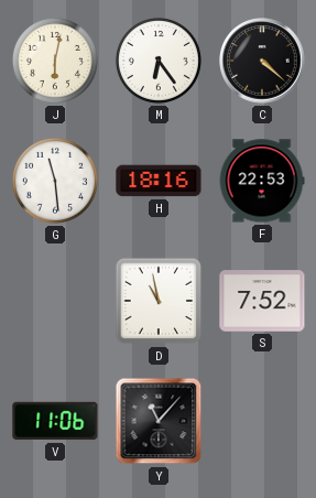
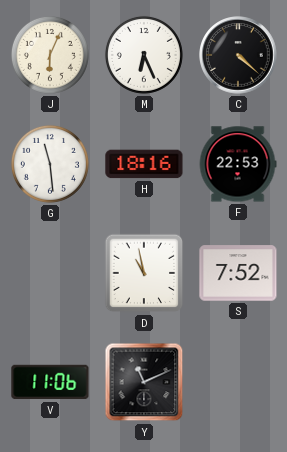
J: 6:02 -> 6:04
M: 6:24 -> 6:26
Y: 11:07 -> 11:11
